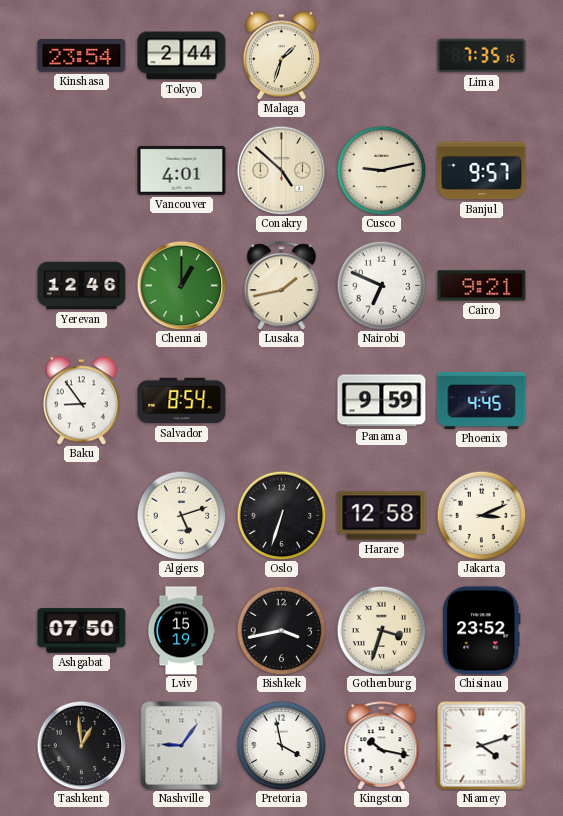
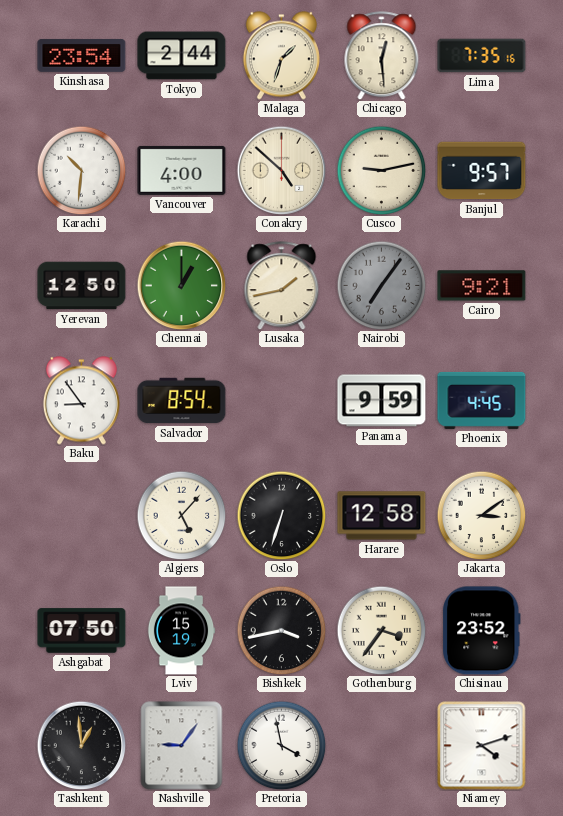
Chicago: none -> 12:29
Karachi: none -> 10:31
Vancouver: 4:01 -> 4:00
Yerevan: 12:46 -> 12:50
Nairobi: 6:49 -> 7:06
Nairobi dial: white -> grey
Algiers: 5:12 -> 5:07
Jakarta: 3:11 -> 3:09
Gothenburg: 3:33 -> 3:36
Kingston: 10:17 -> none
